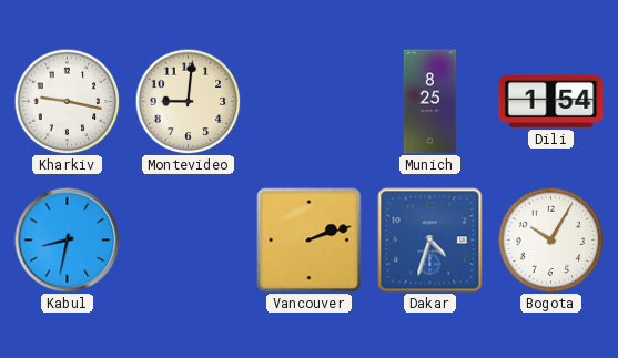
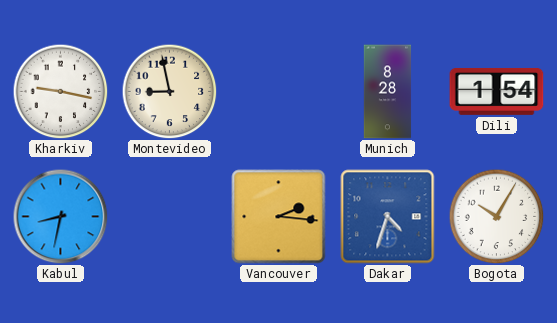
Montevideo: 9:01 -> 8:58
Munich: 8:25 -> 8:28
Vancouver: 2:12 -> 2:16
